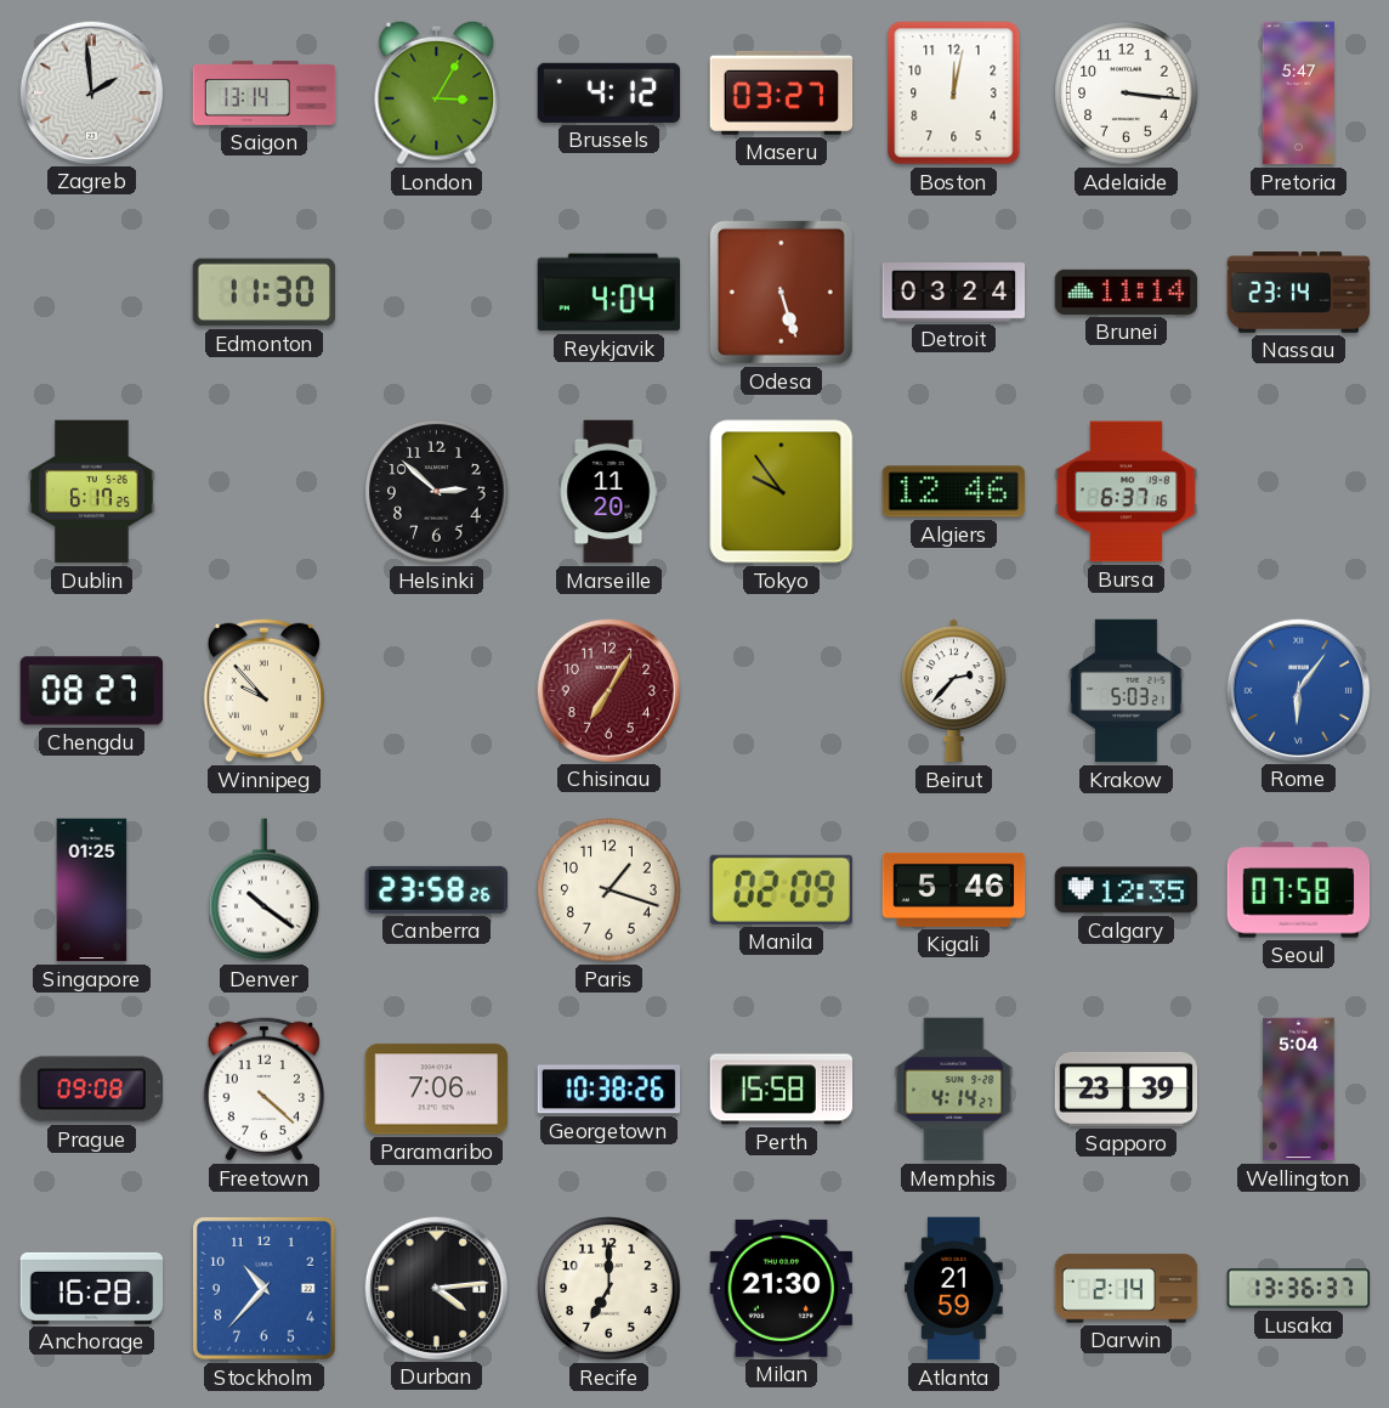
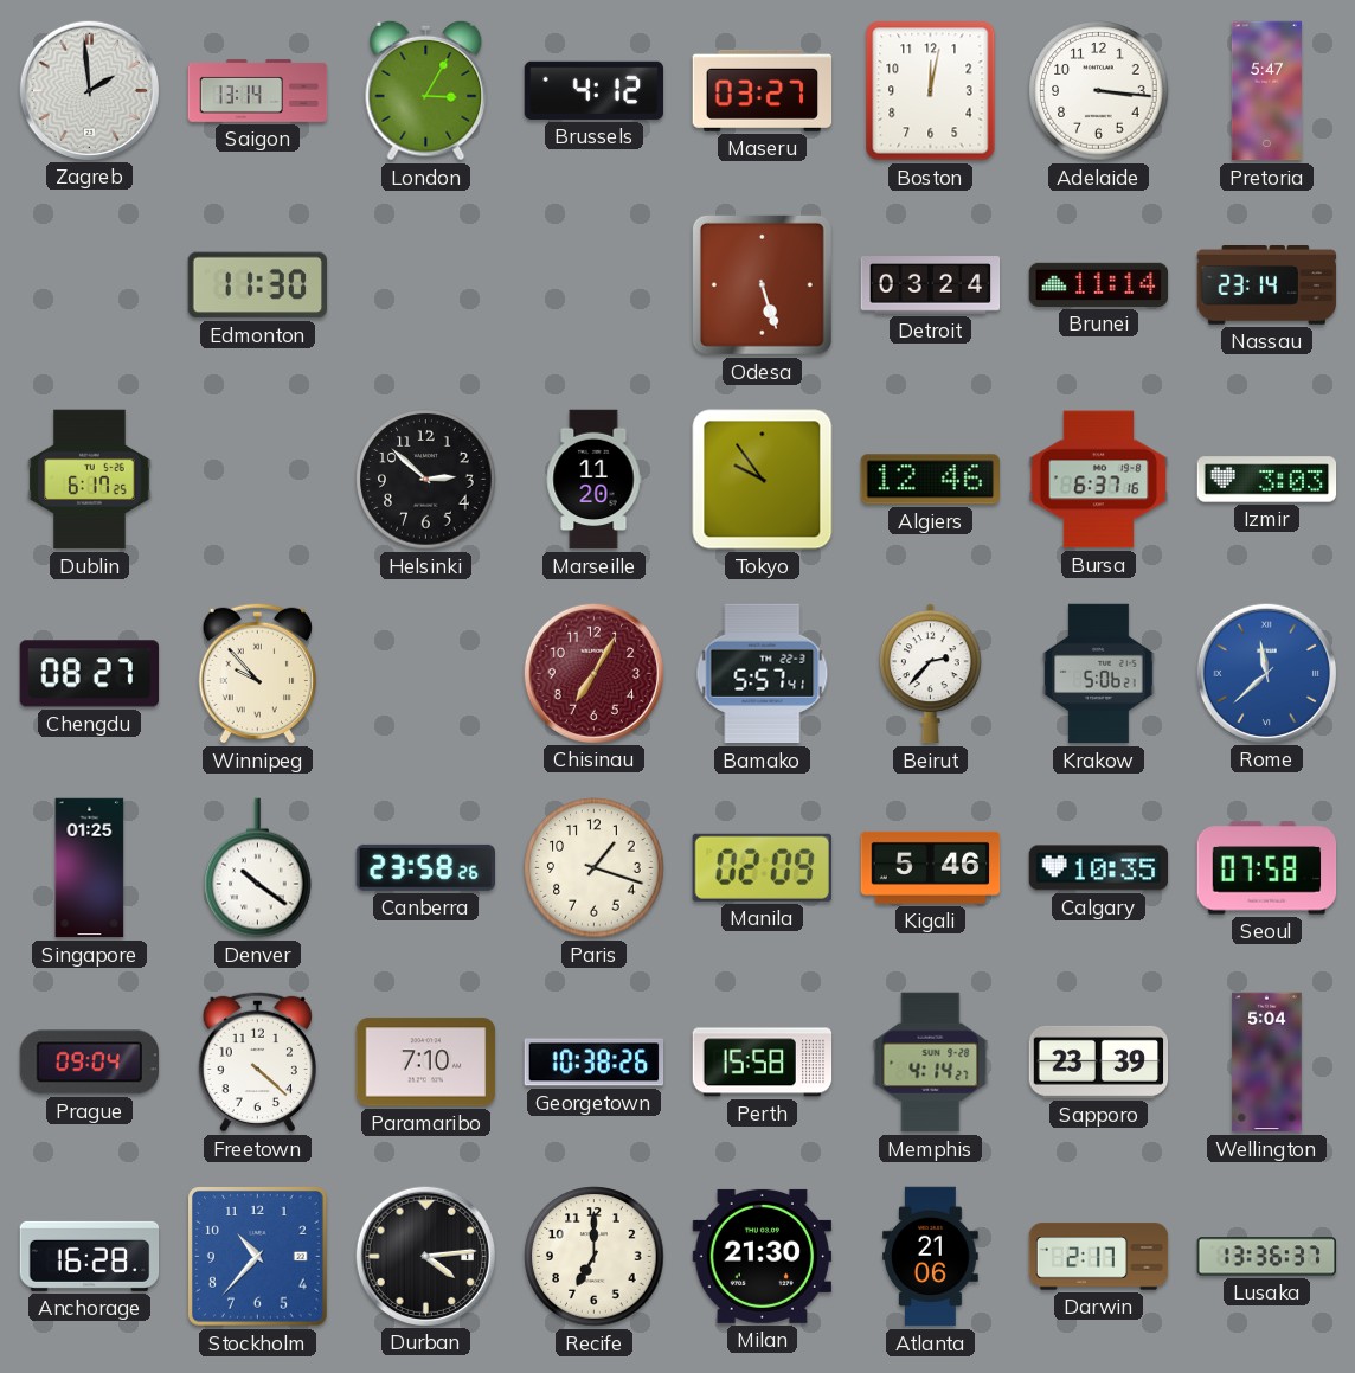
Reykjavik: 4:04 -> none
Izmir: none -> 3:03
Bamako: none -> 5:57
Krakow: 5:03 -> 5:06
Rome: 6:06 -> 11:38
Calgary: 12:35 -> 10:35
Prague: 09:08 -> 09:04
Paramaribo: 7:06 -> 7:10
Atlanta: 21:59 -> 21:06
Darwin: 2:14 -> 2:17
